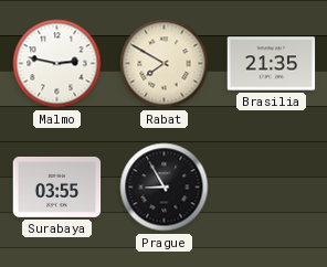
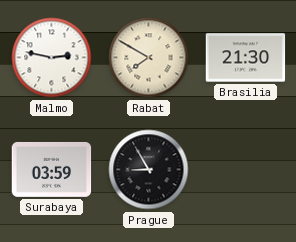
Brasilia: 21:35 -> 21:30
Surabaya: 03:55 -> 03:59
